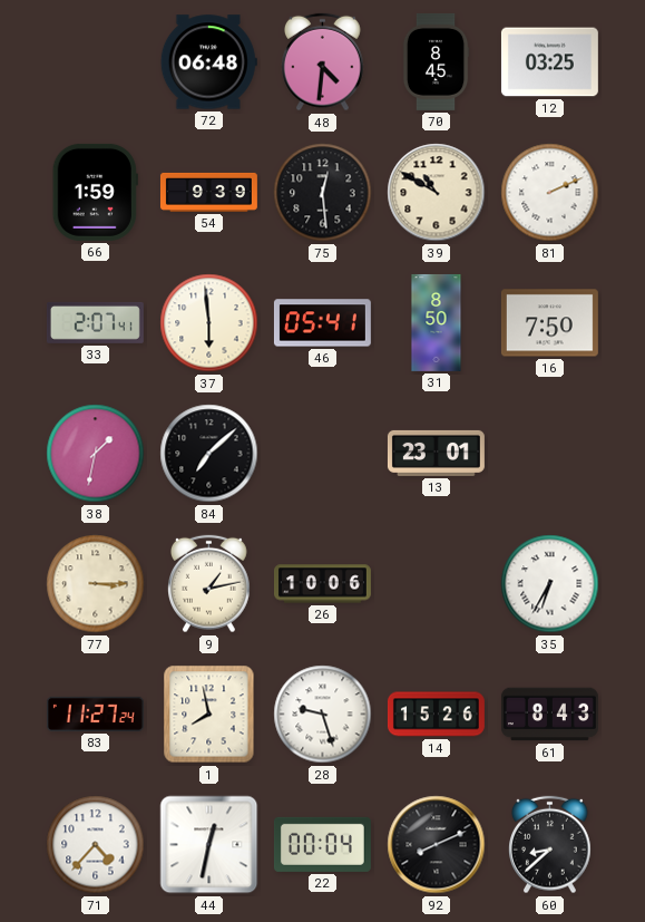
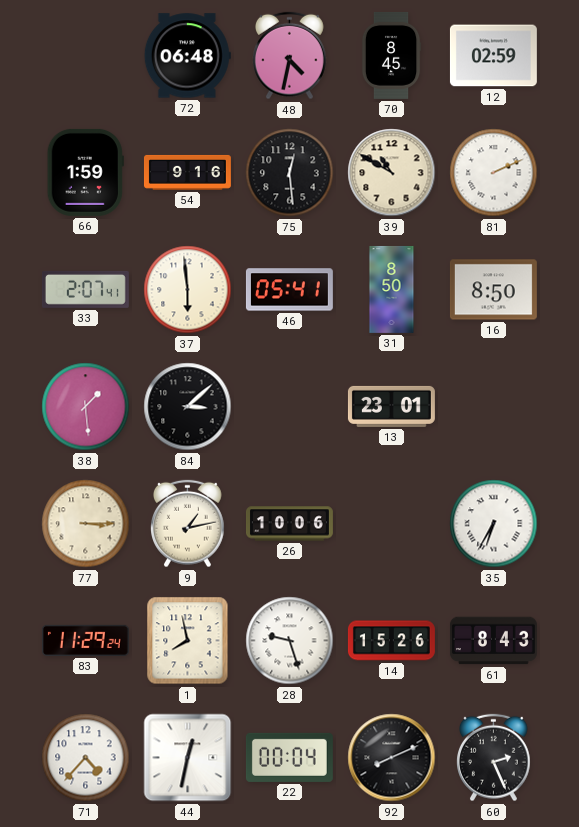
48: 4:31 -> 4:32
12: 03:25 -> 02:59
54: 9:39 -> 9:16
16: 7:50 -> 8:50
38: 1:32 -> 1:29
84: 7:08 -> 3:08
83: 11:27 -> 11:29
60: 8:38 -> 2:26
